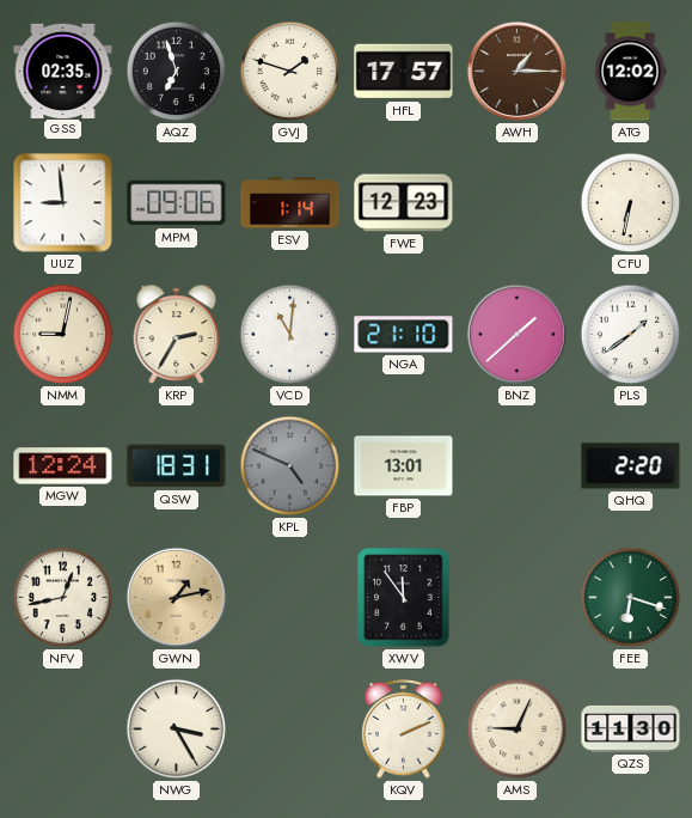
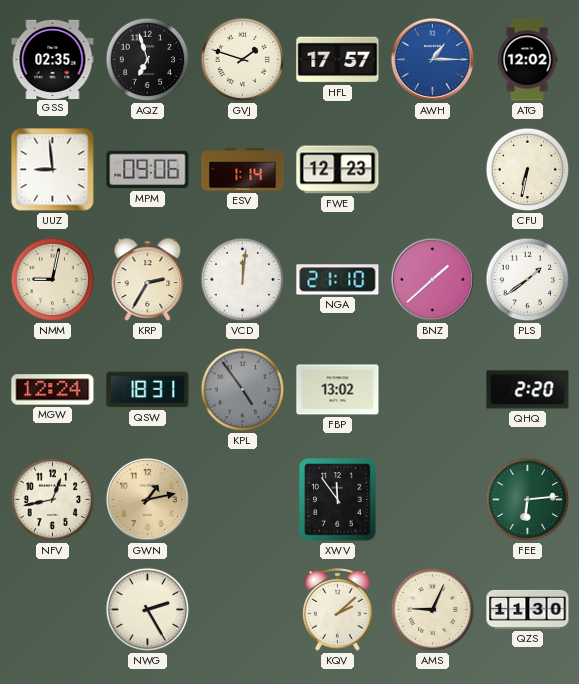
AWH dial: brown -> blue
VCD: 11:01 -> 12:01
KPL: 4:49 -> 4:54
FBP: 13:01 -> 13:02
FEE: 6:18 -> 6:14
NWG: 3:25 -> 2:25
KQV: 2:11 -> 2:08
